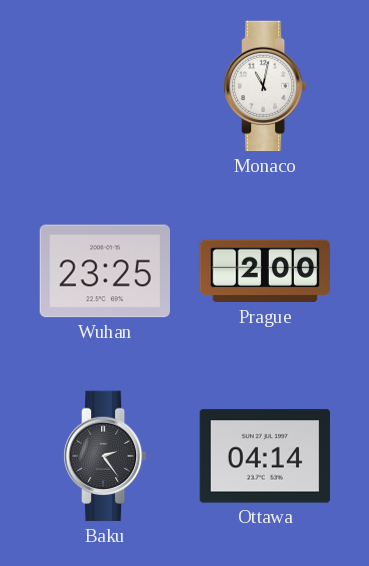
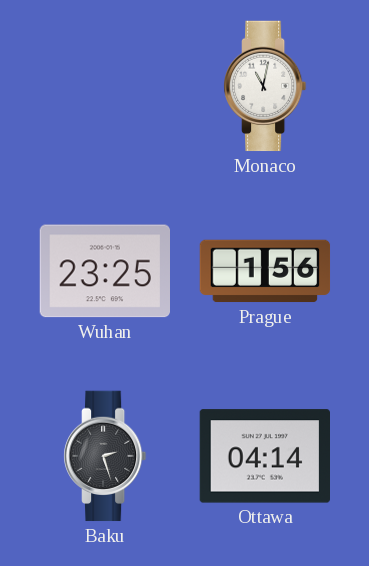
Prague: 2:00 -> 1:56
Baku: 2:24 -> 2:27
